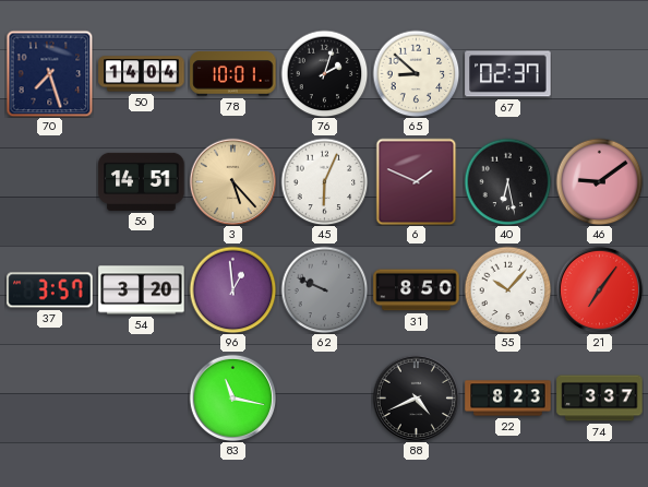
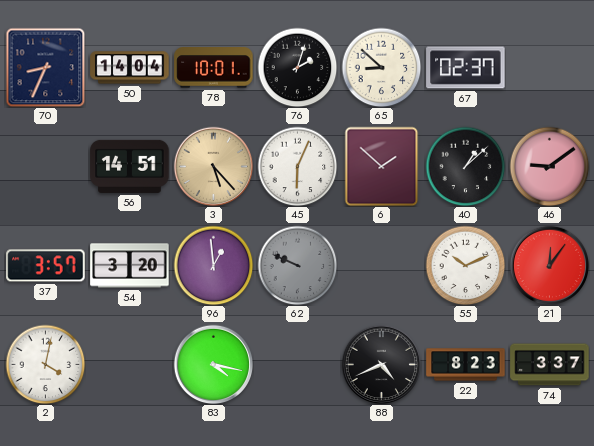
70: 7:27 -> 8:34
6: 1:49 -> 1:52
40: 6:28 -> 1:08
31: 8:50 -> none
55: 10:07 -> 10:11
21: 7:06 -> 12:06
2: none -> 4:02
83: 11:17 -> 4:17
